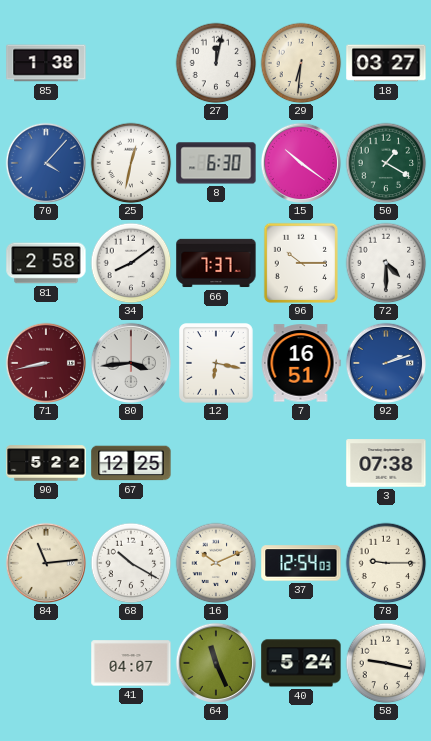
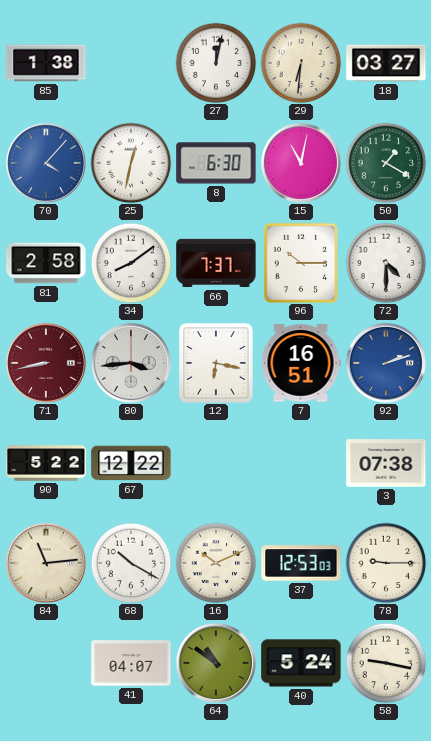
15: 10:21 -> 11:02
67: 12:25 -> 12:22
37: 12:54 -> 12:53
64: 11:26 -> 10:51
